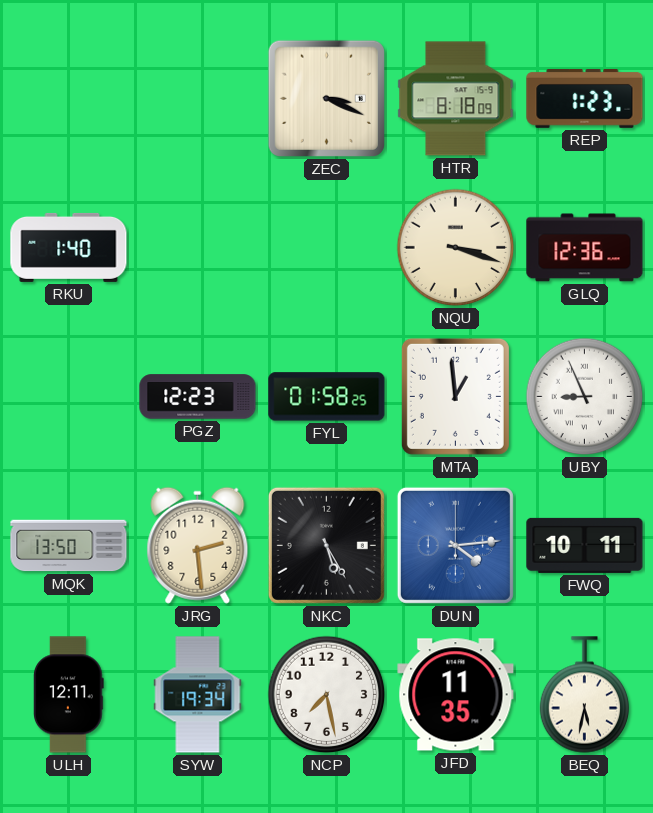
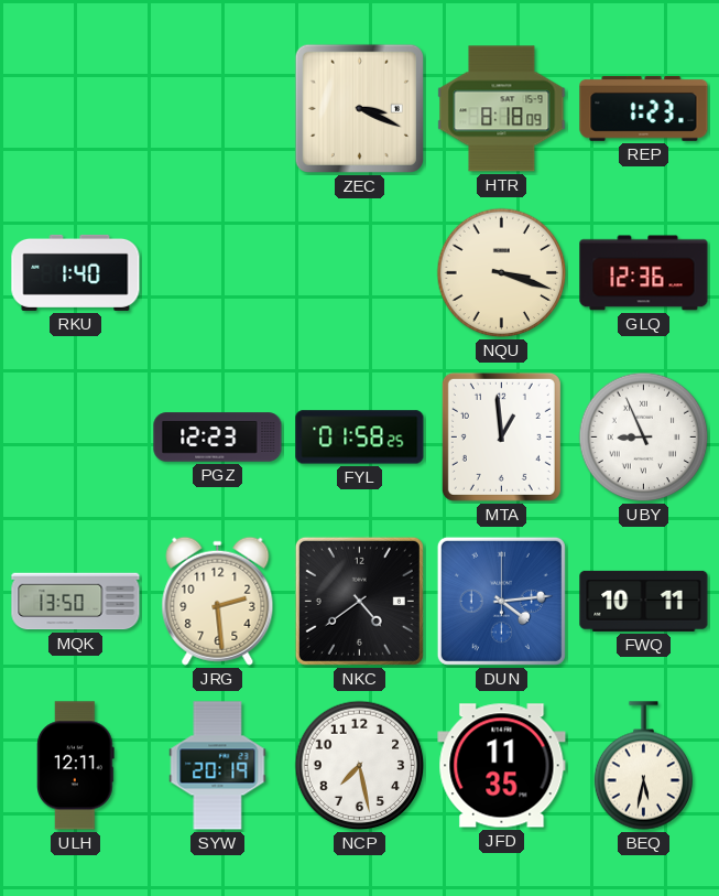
NKC: 5:25 -> 4:39
SYW: 19:34 -> 20:19
